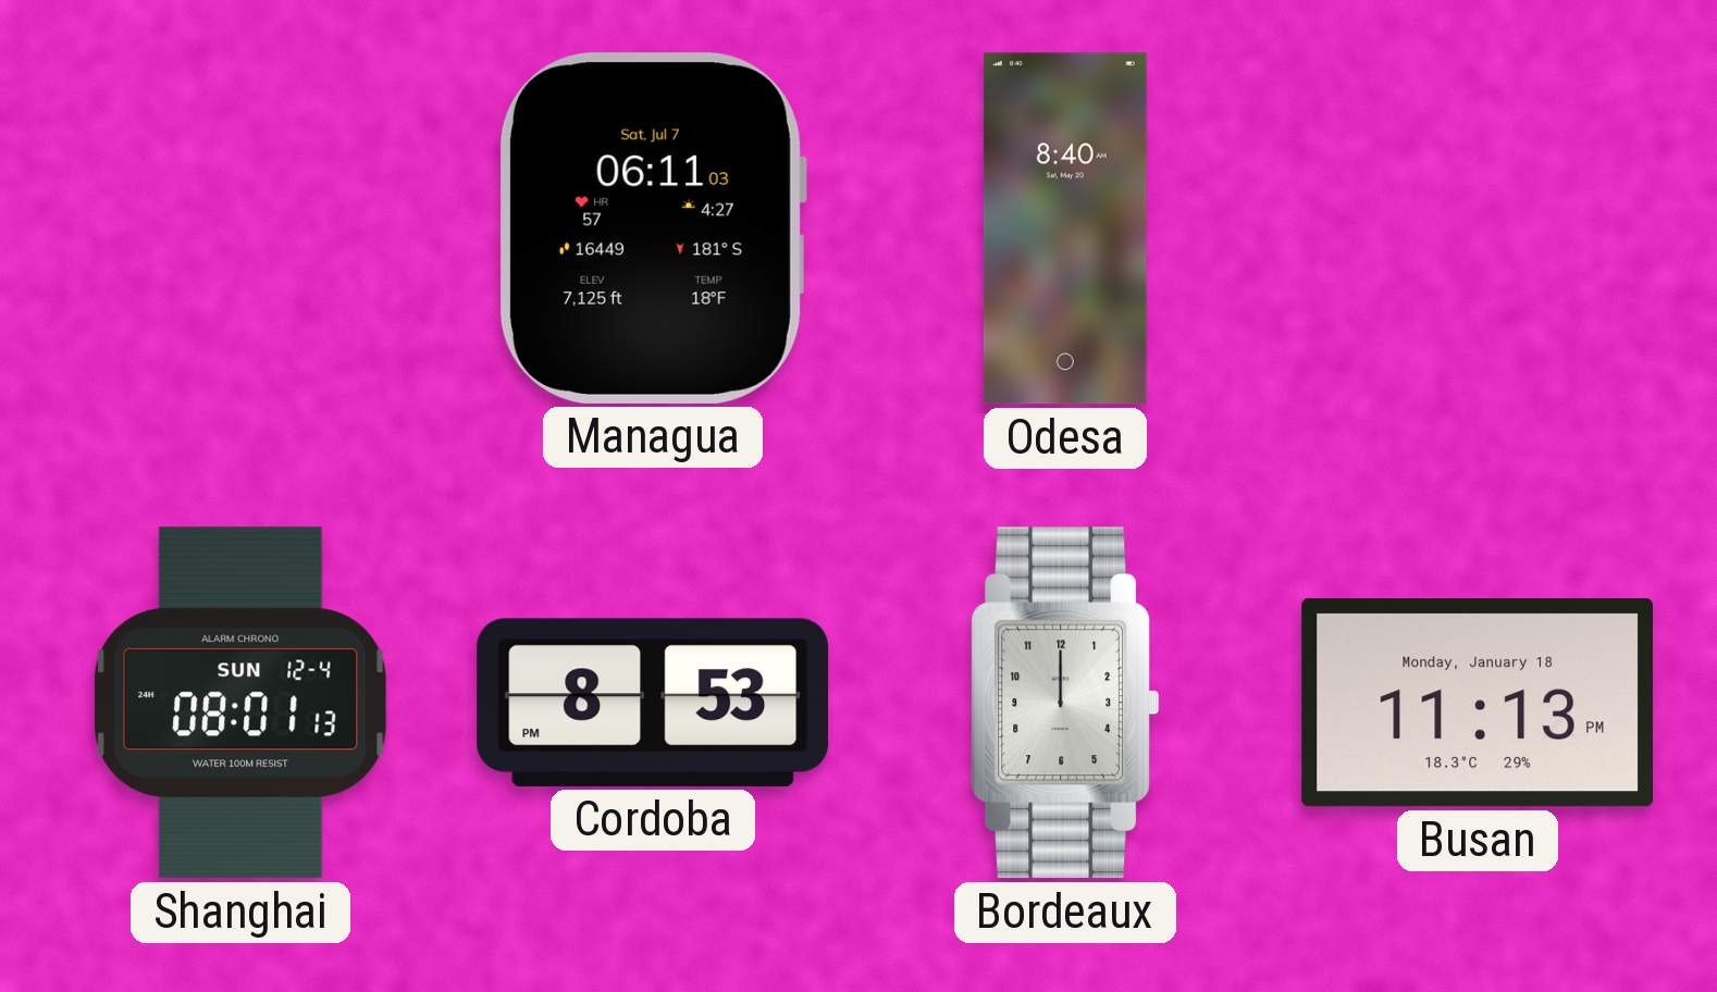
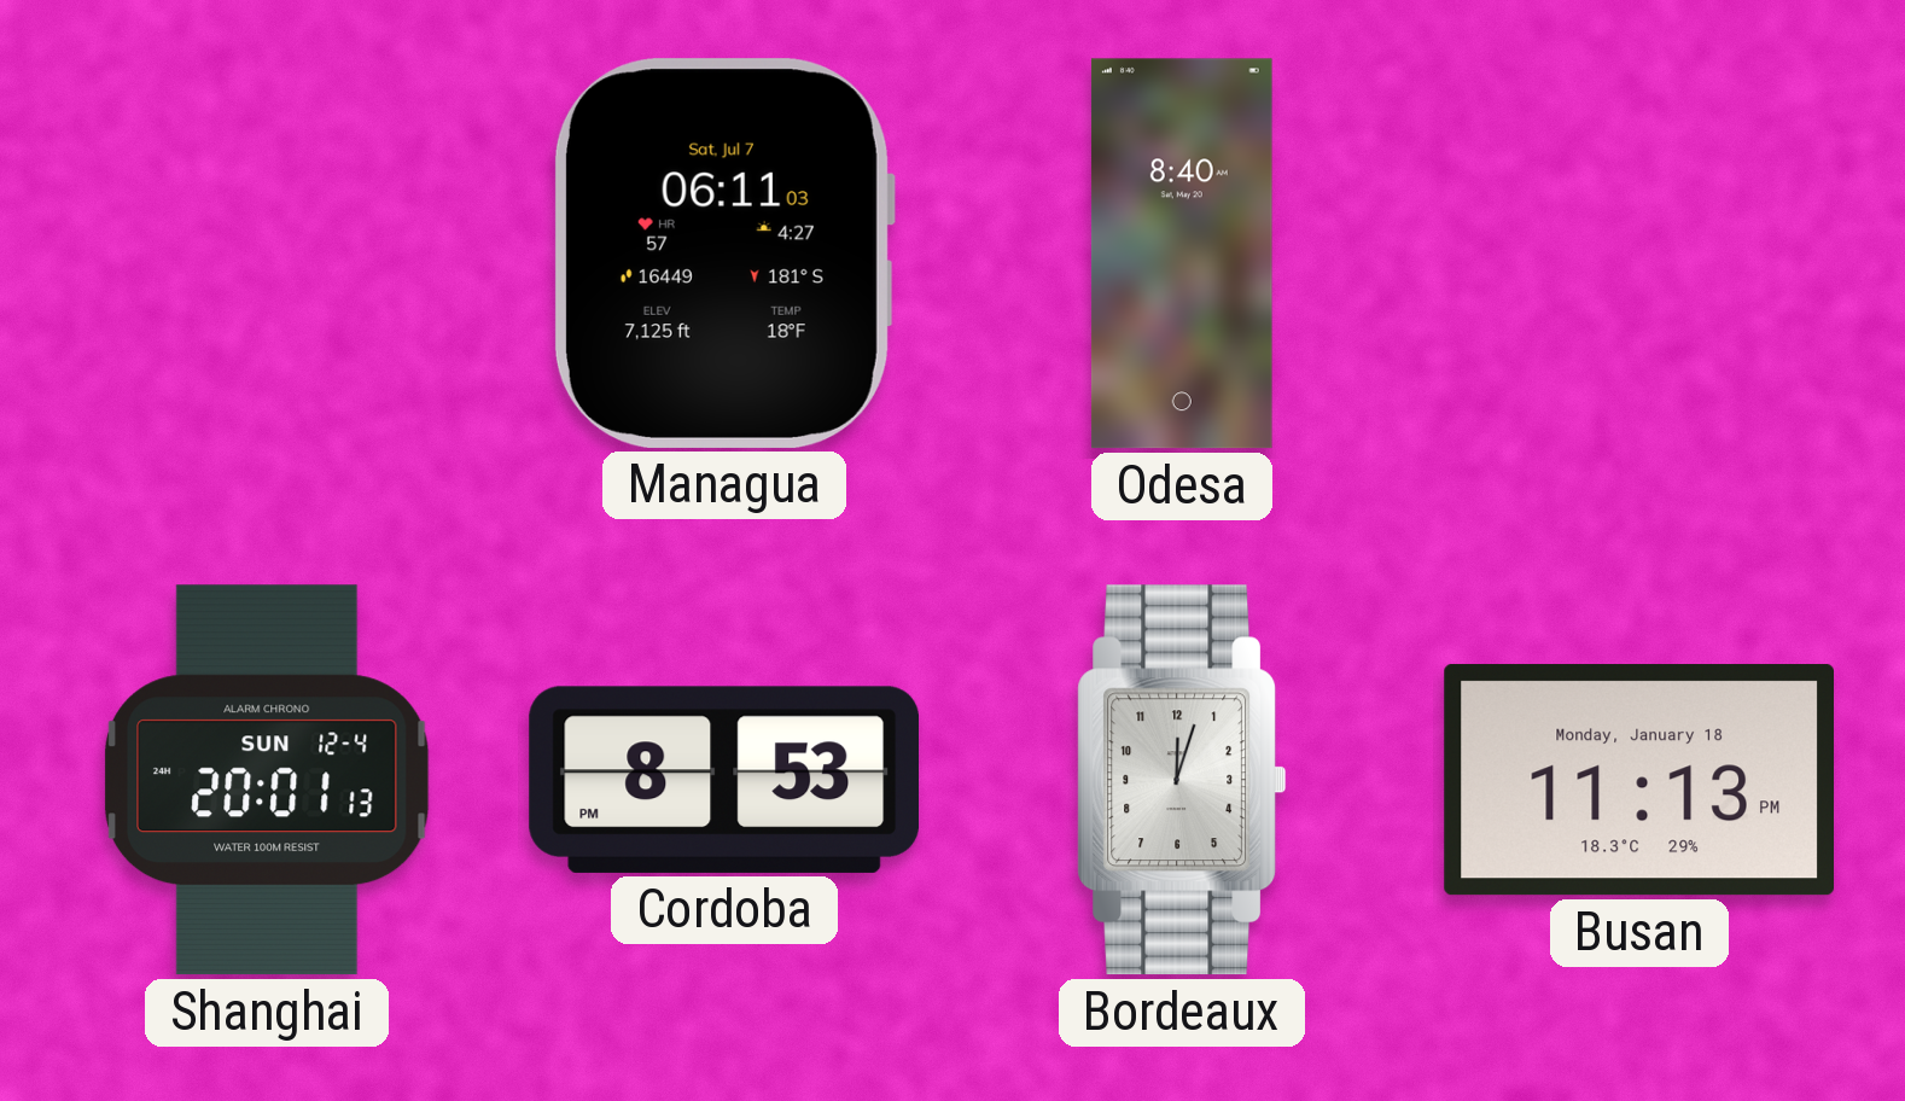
Shanghai: 08:01 -> 20:01
Bordeaux: 12:00 -> 12:03
